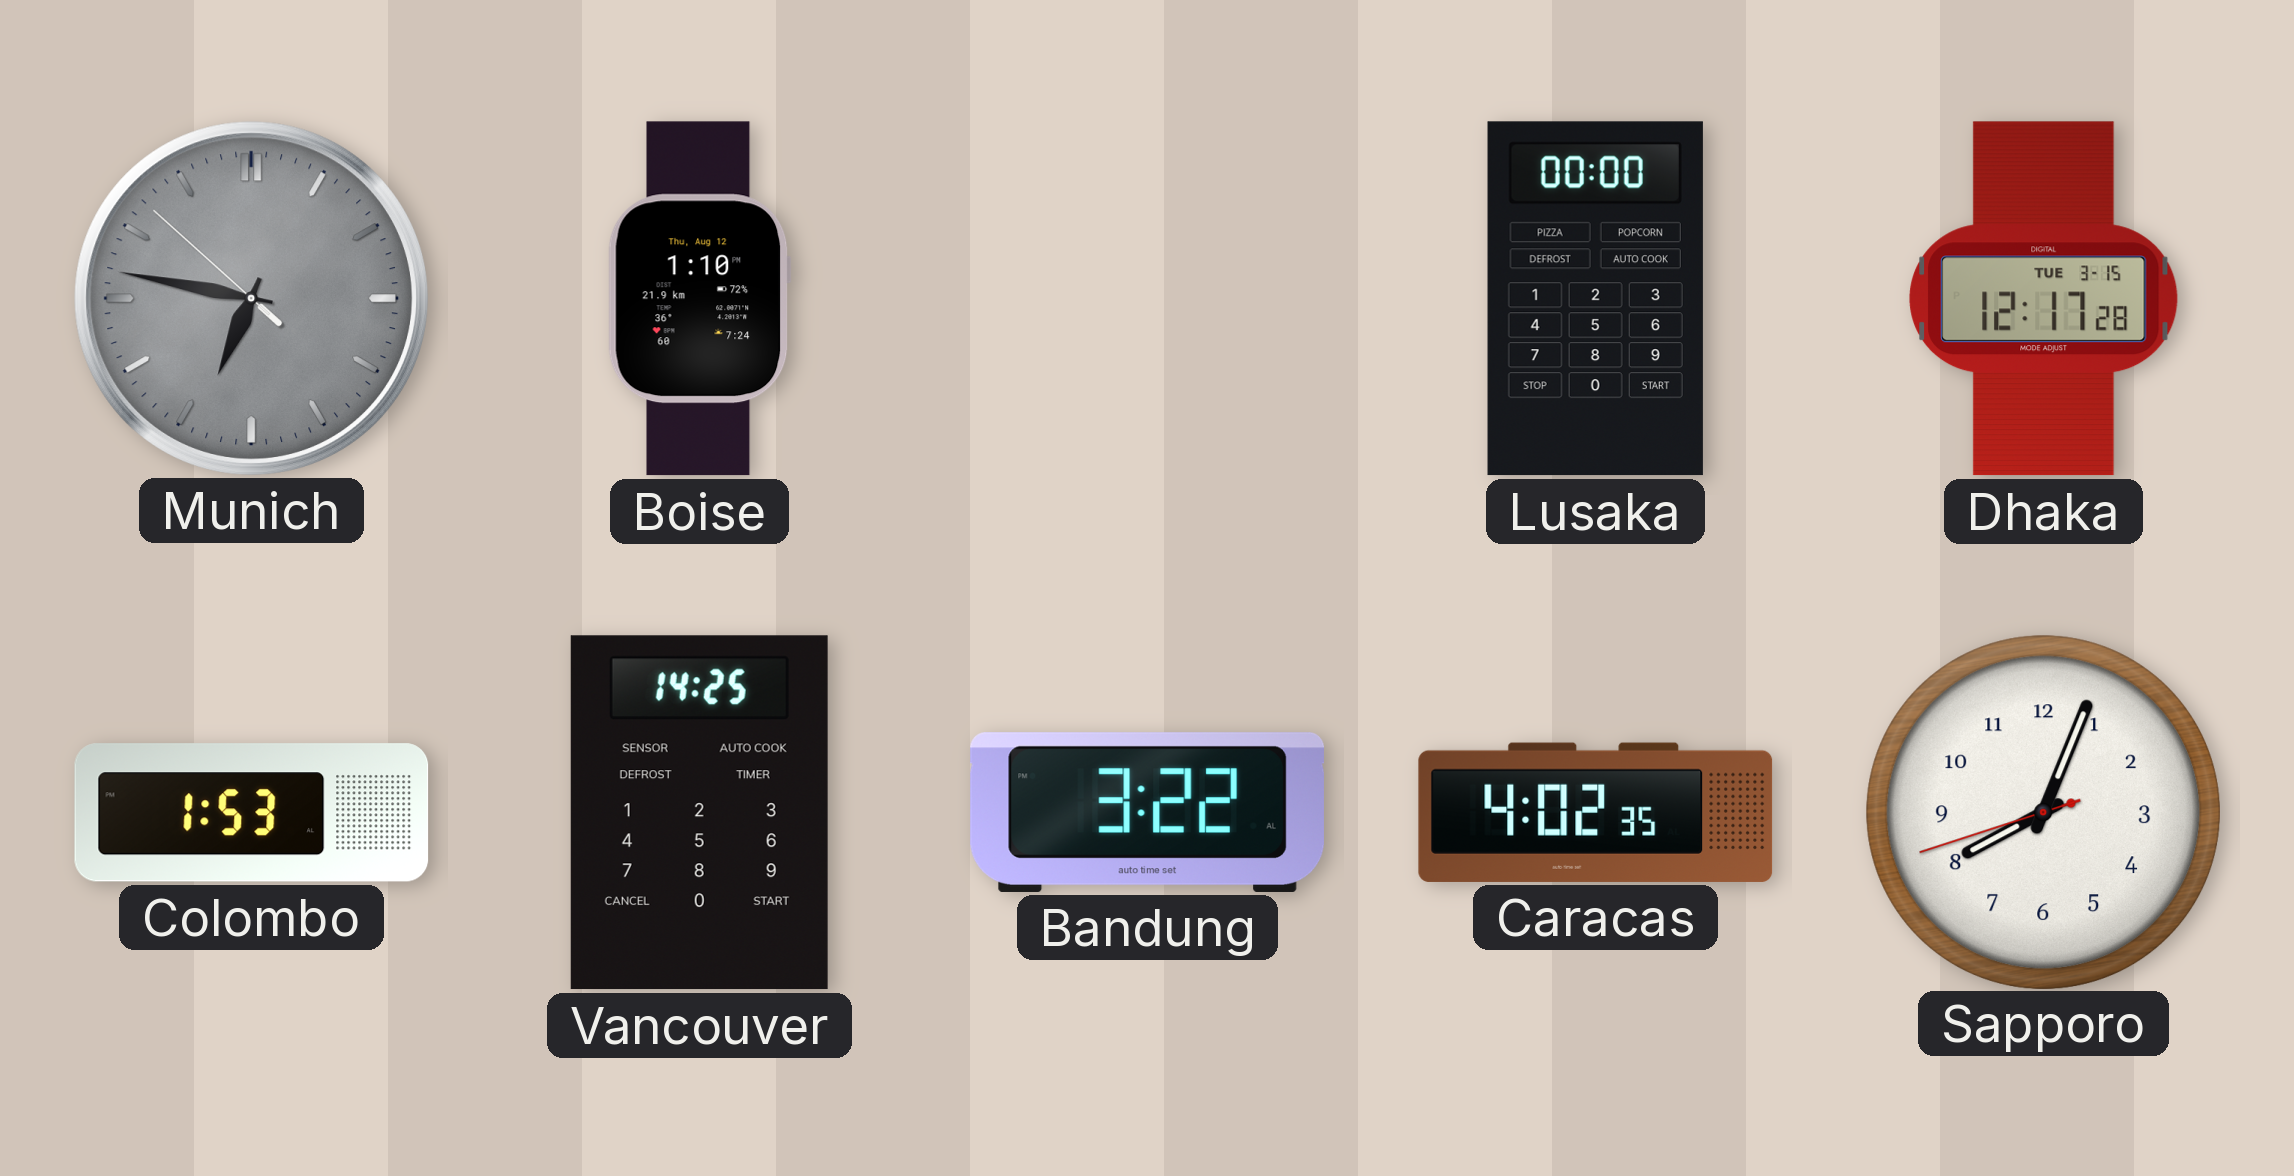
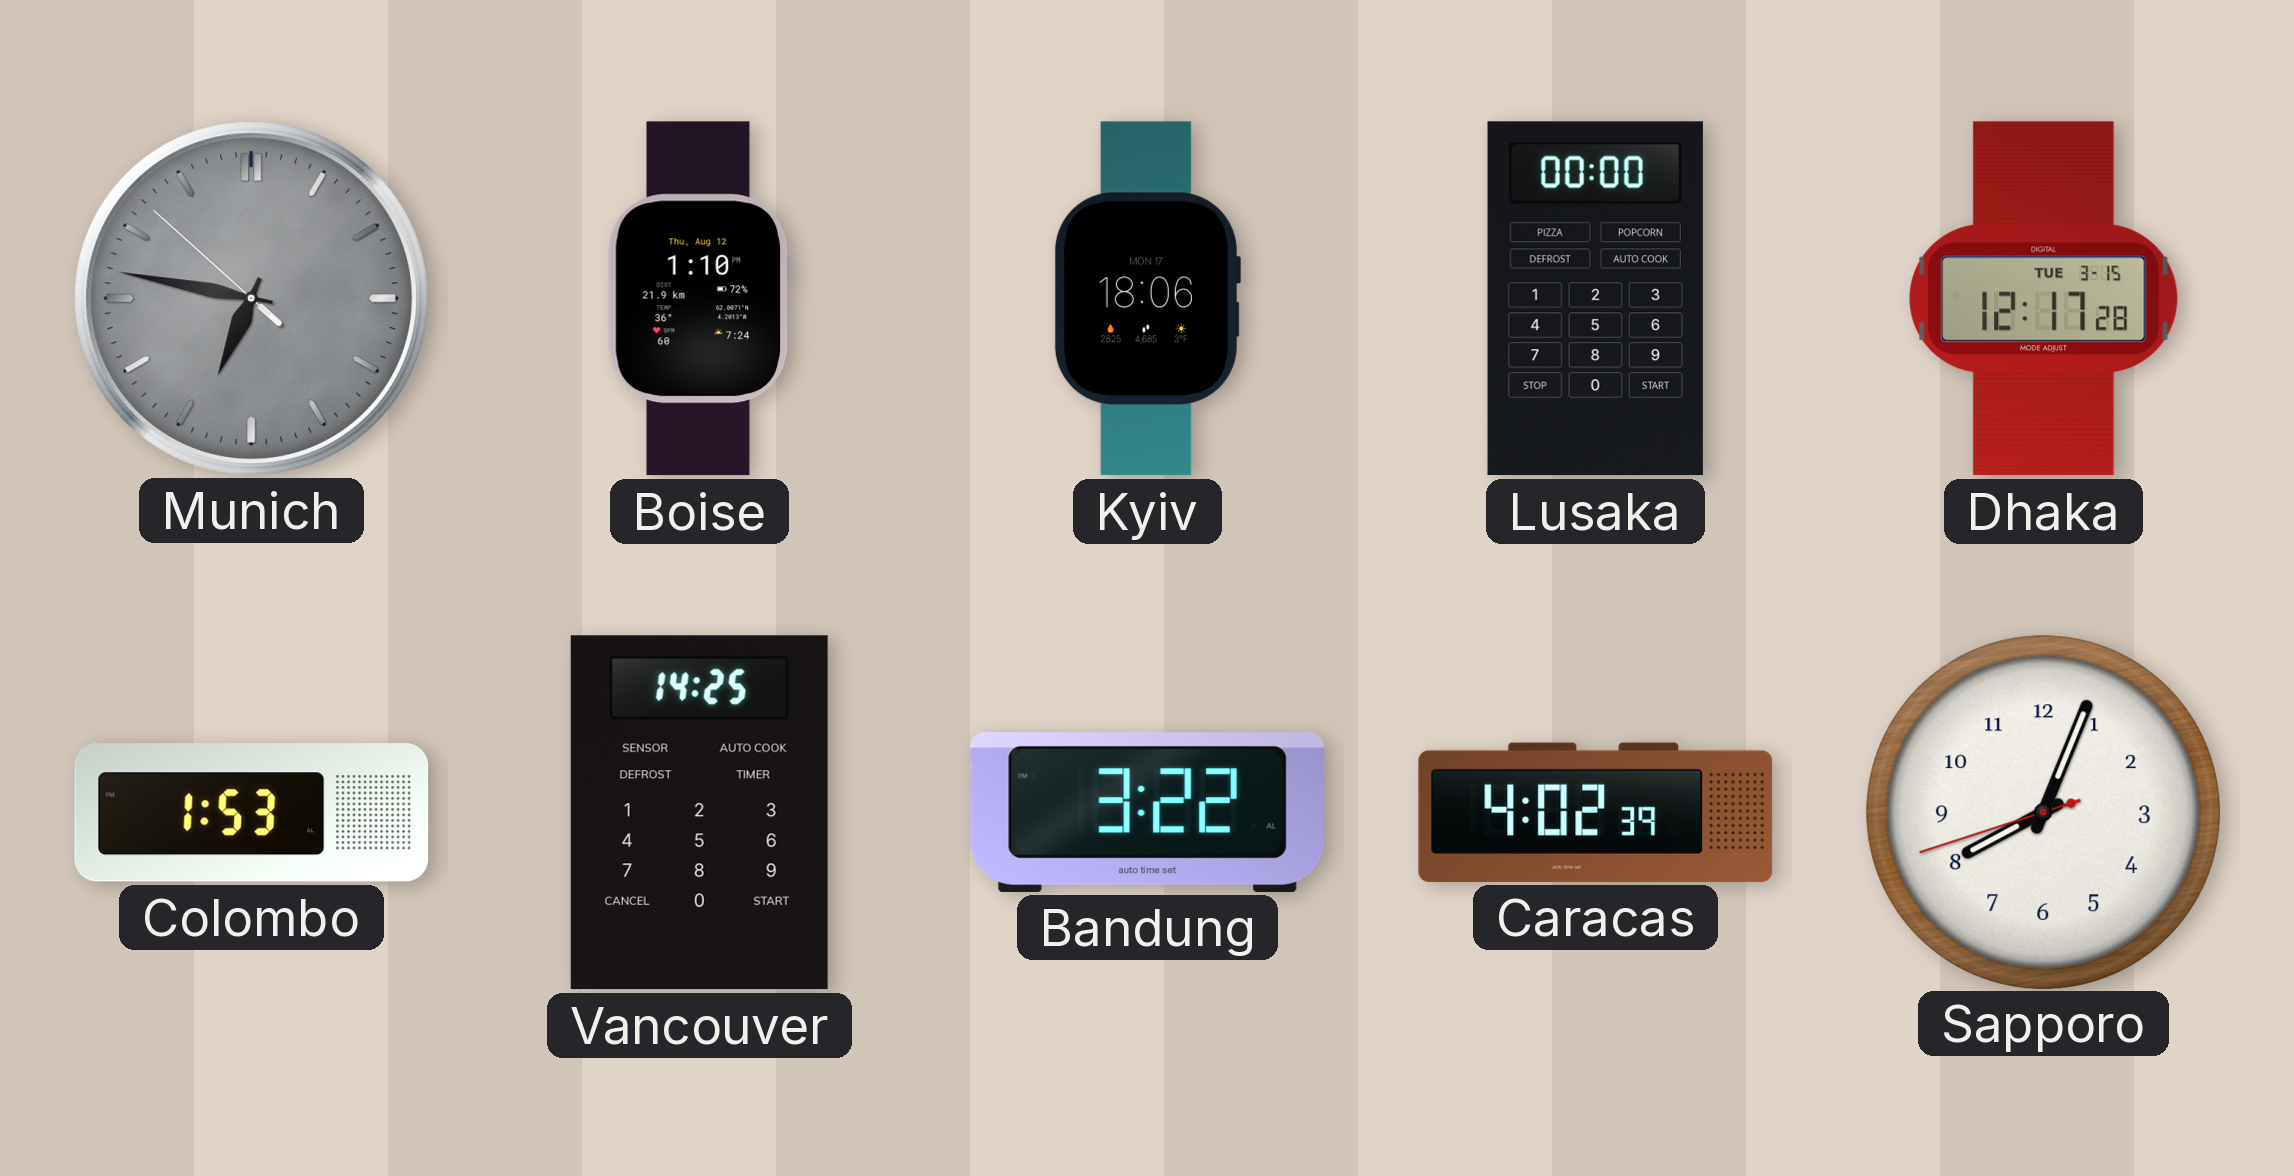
Kyiv: none -> 18:06
Caracas: 4:02:35 -> 4:02:39
